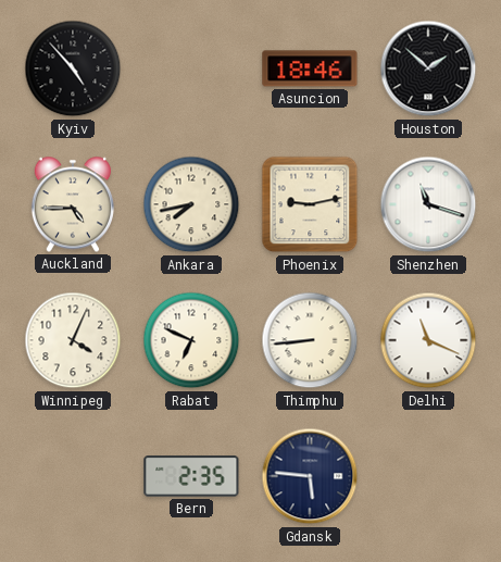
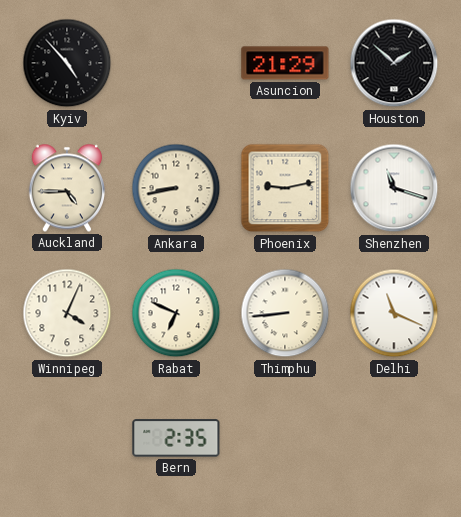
Asuncion: 18:46 -> 21:29
Ankara: 7:43 -> 8:43
Gdansk: 5:46 -> none
